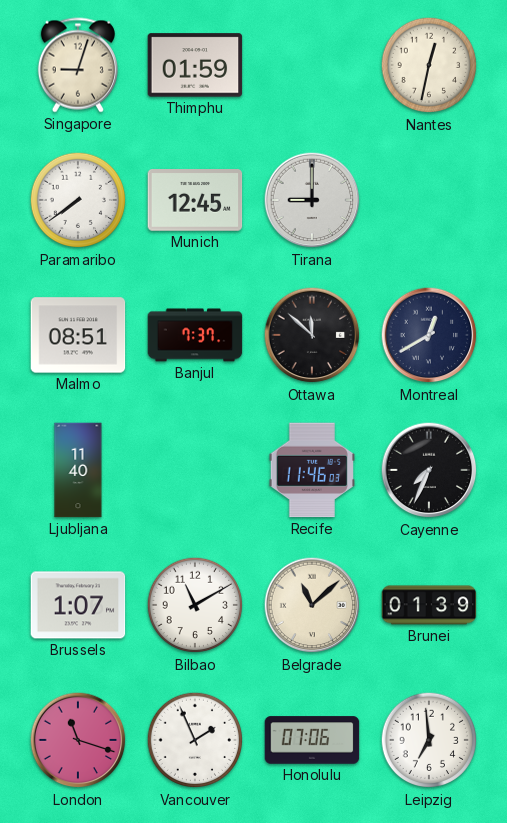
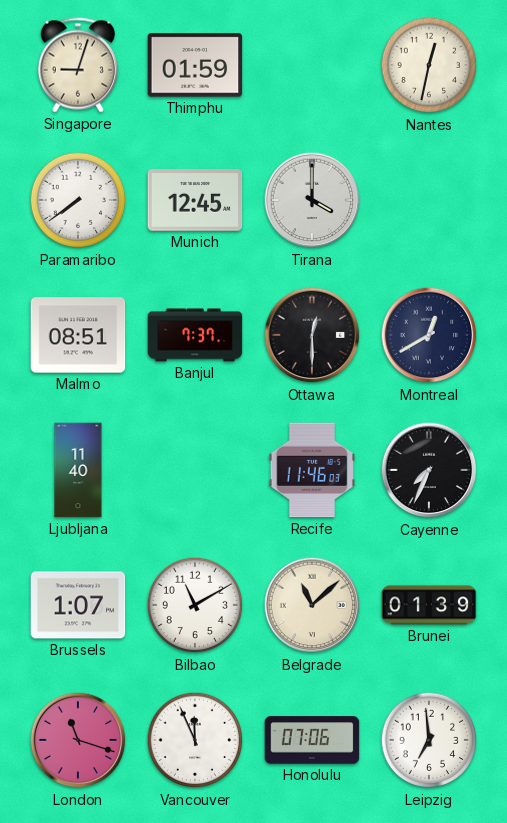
Tirana: 9:00 -> 4:00
Ottawa: 11:52 -> 12:30
Vancouver: 1:56 -> 11:56
